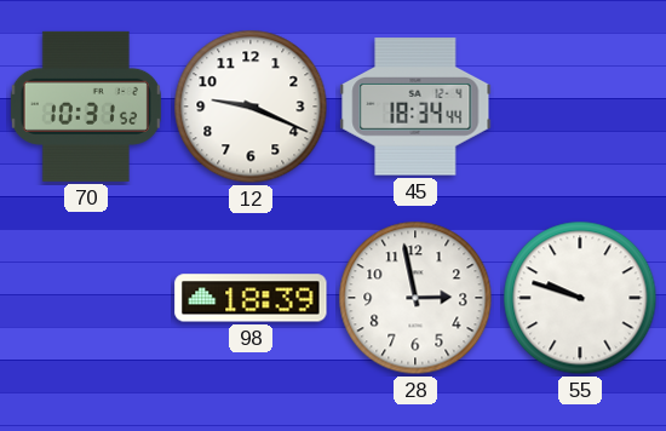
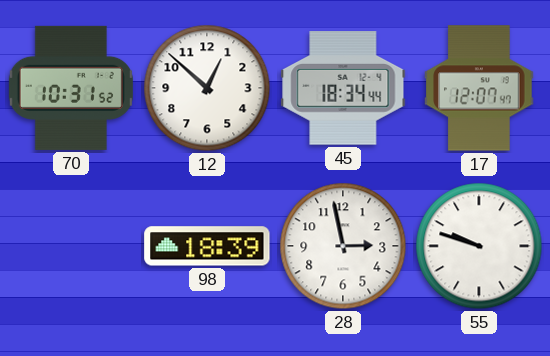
12: 9:19 -> 12:52
17: none -> 12:07
